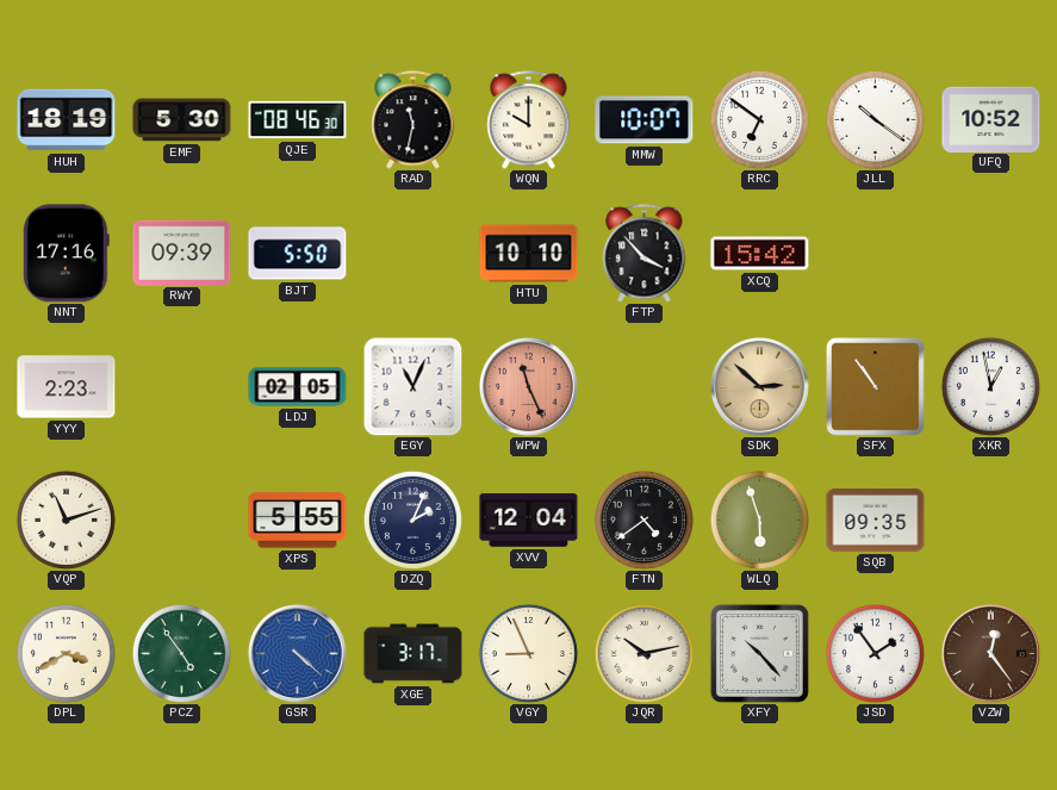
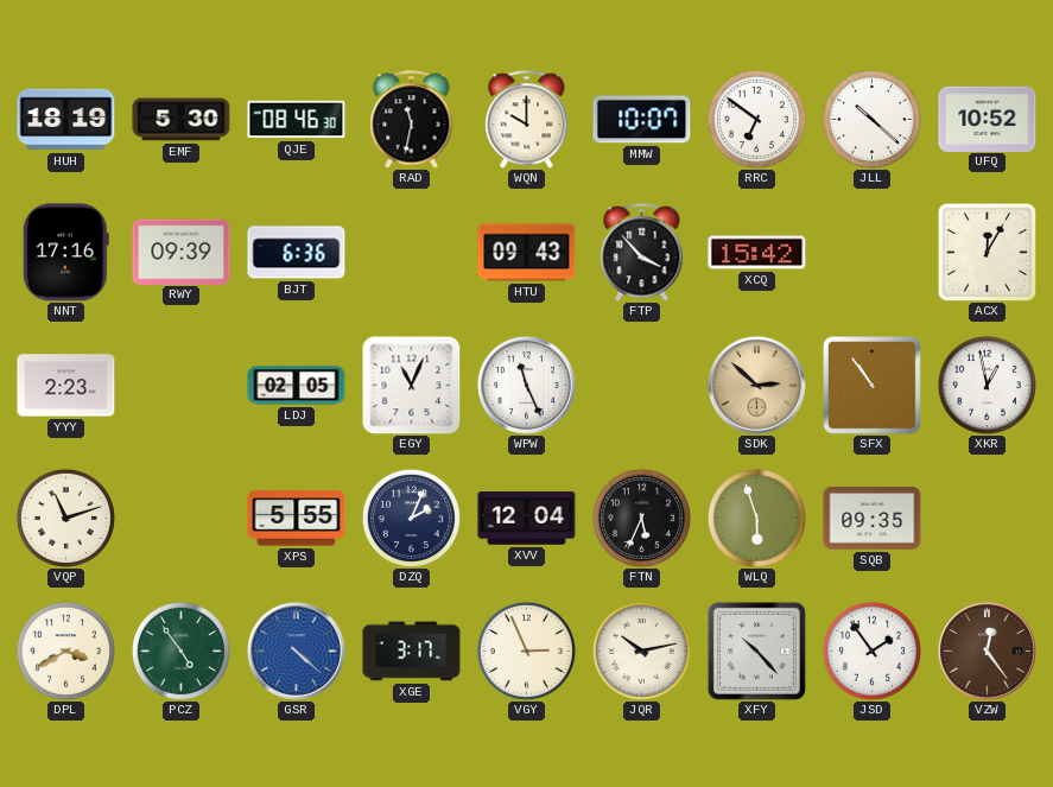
JLL: 10:21 -> 10:22
BJT: 5:50 -> 6:36
HTU: 10:10 -> 09:43
ACX: none -> 12:05
WPW dial: salmon -> white
FTN: 4:39 -> 5:34
VGY: 8:56 -> 2:56
